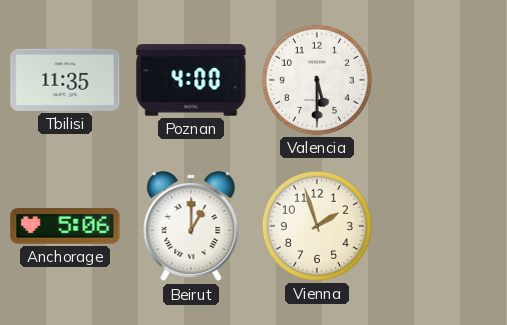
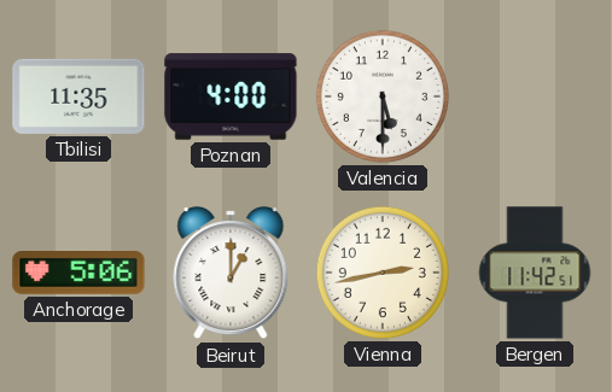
Vienna: 1:57 -> 2:43
Bergen: none -> 11:42
